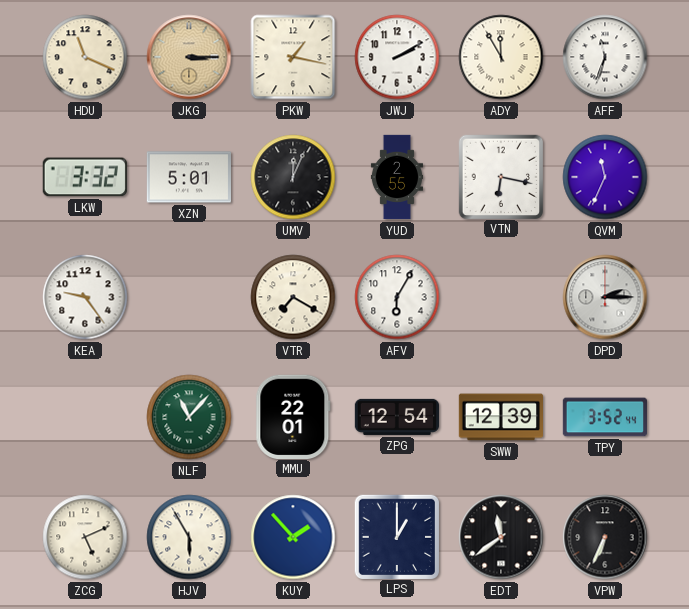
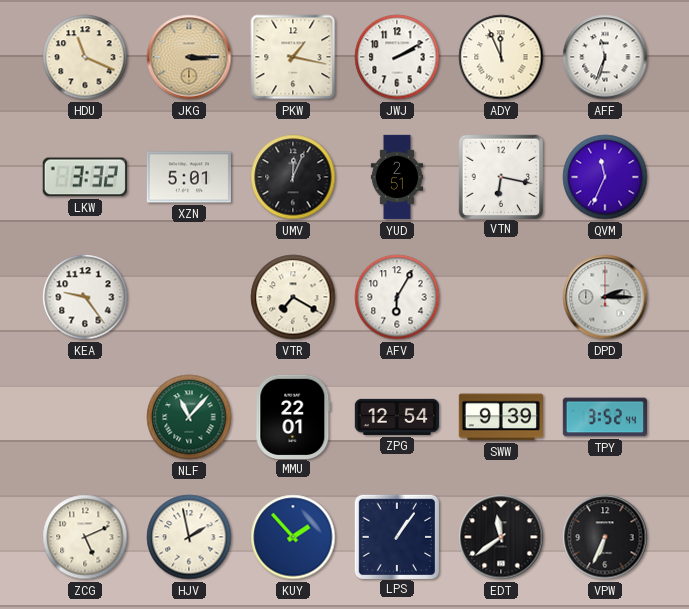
ADY: 11:55 -> 11:56
YUD: 2:55 -> 2:51
SWW: 12:39 -> 9:39
HJV: 5:55 -> 1:58
LPS: 1:00 -> 1:06
